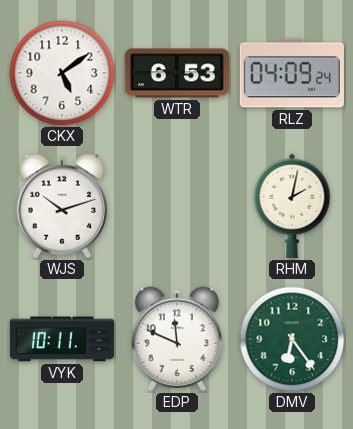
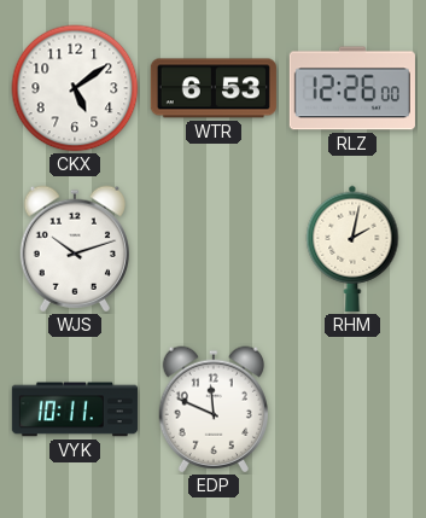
RLZ: 04:09 -> 12:26
DMV: 6:24 -> none
